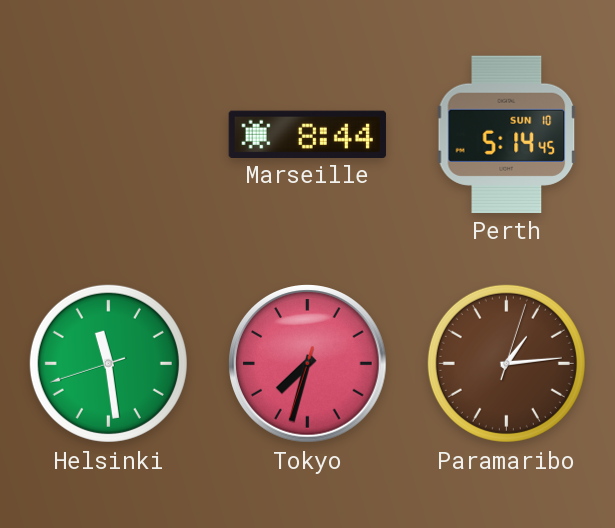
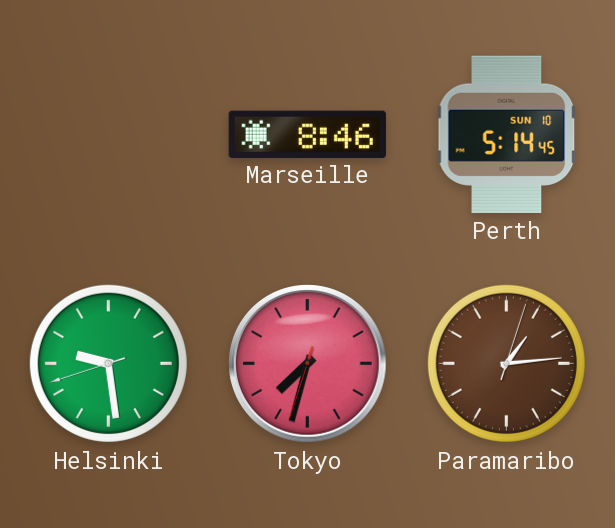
Marseille: 8:44 -> 8:46
Helsinki: 11:28 -> 9:28
